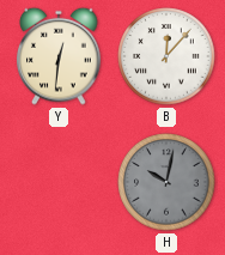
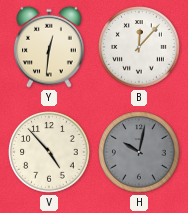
V: none -> 4:53
